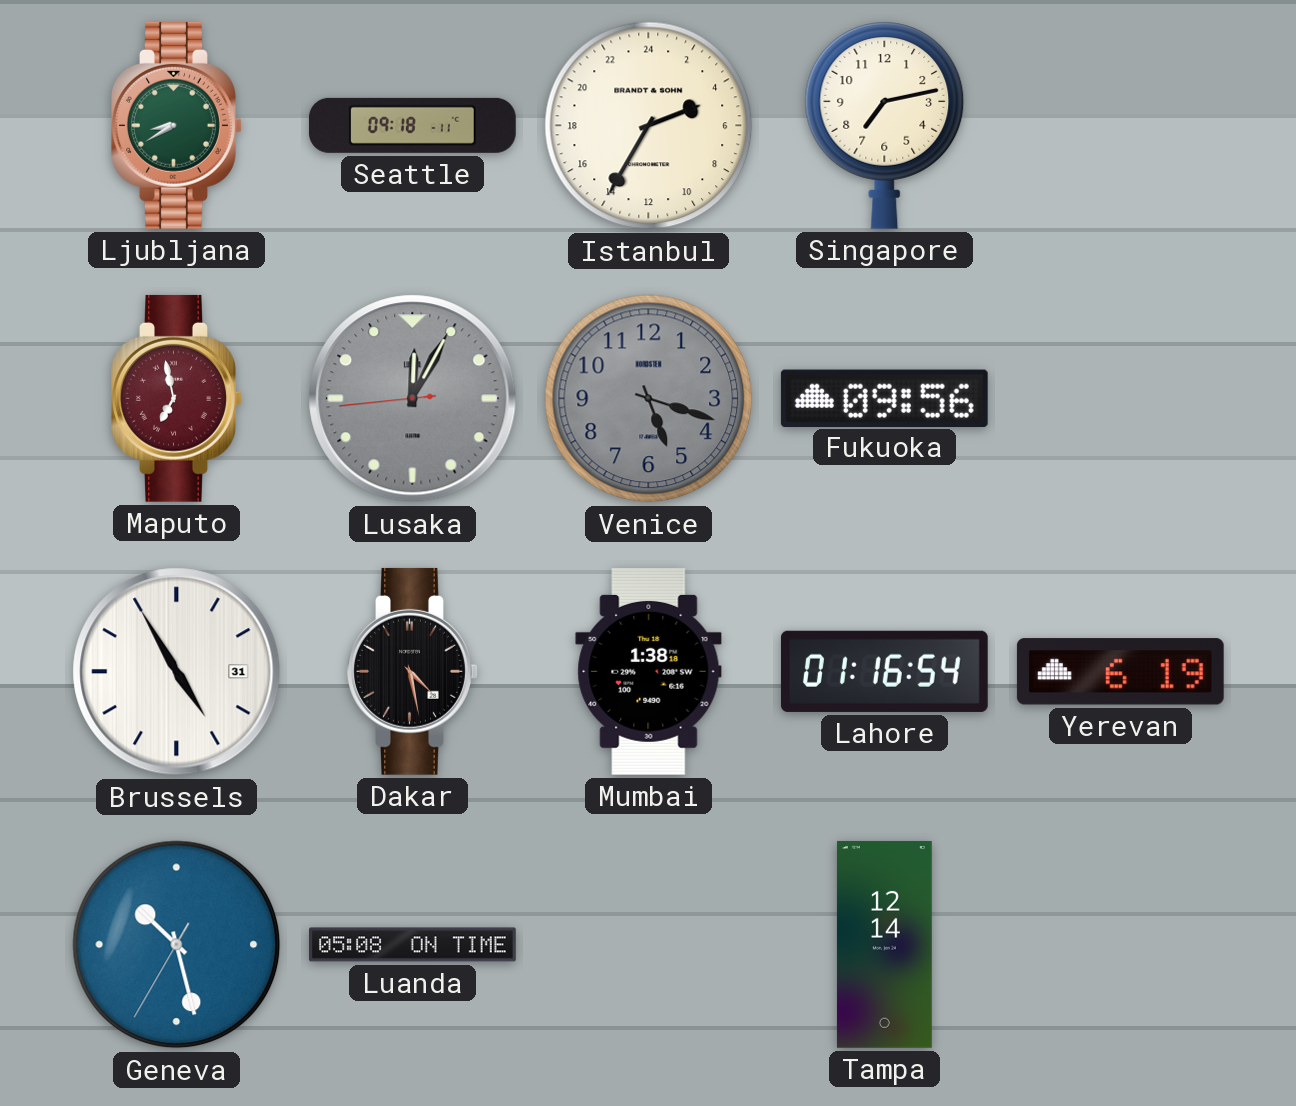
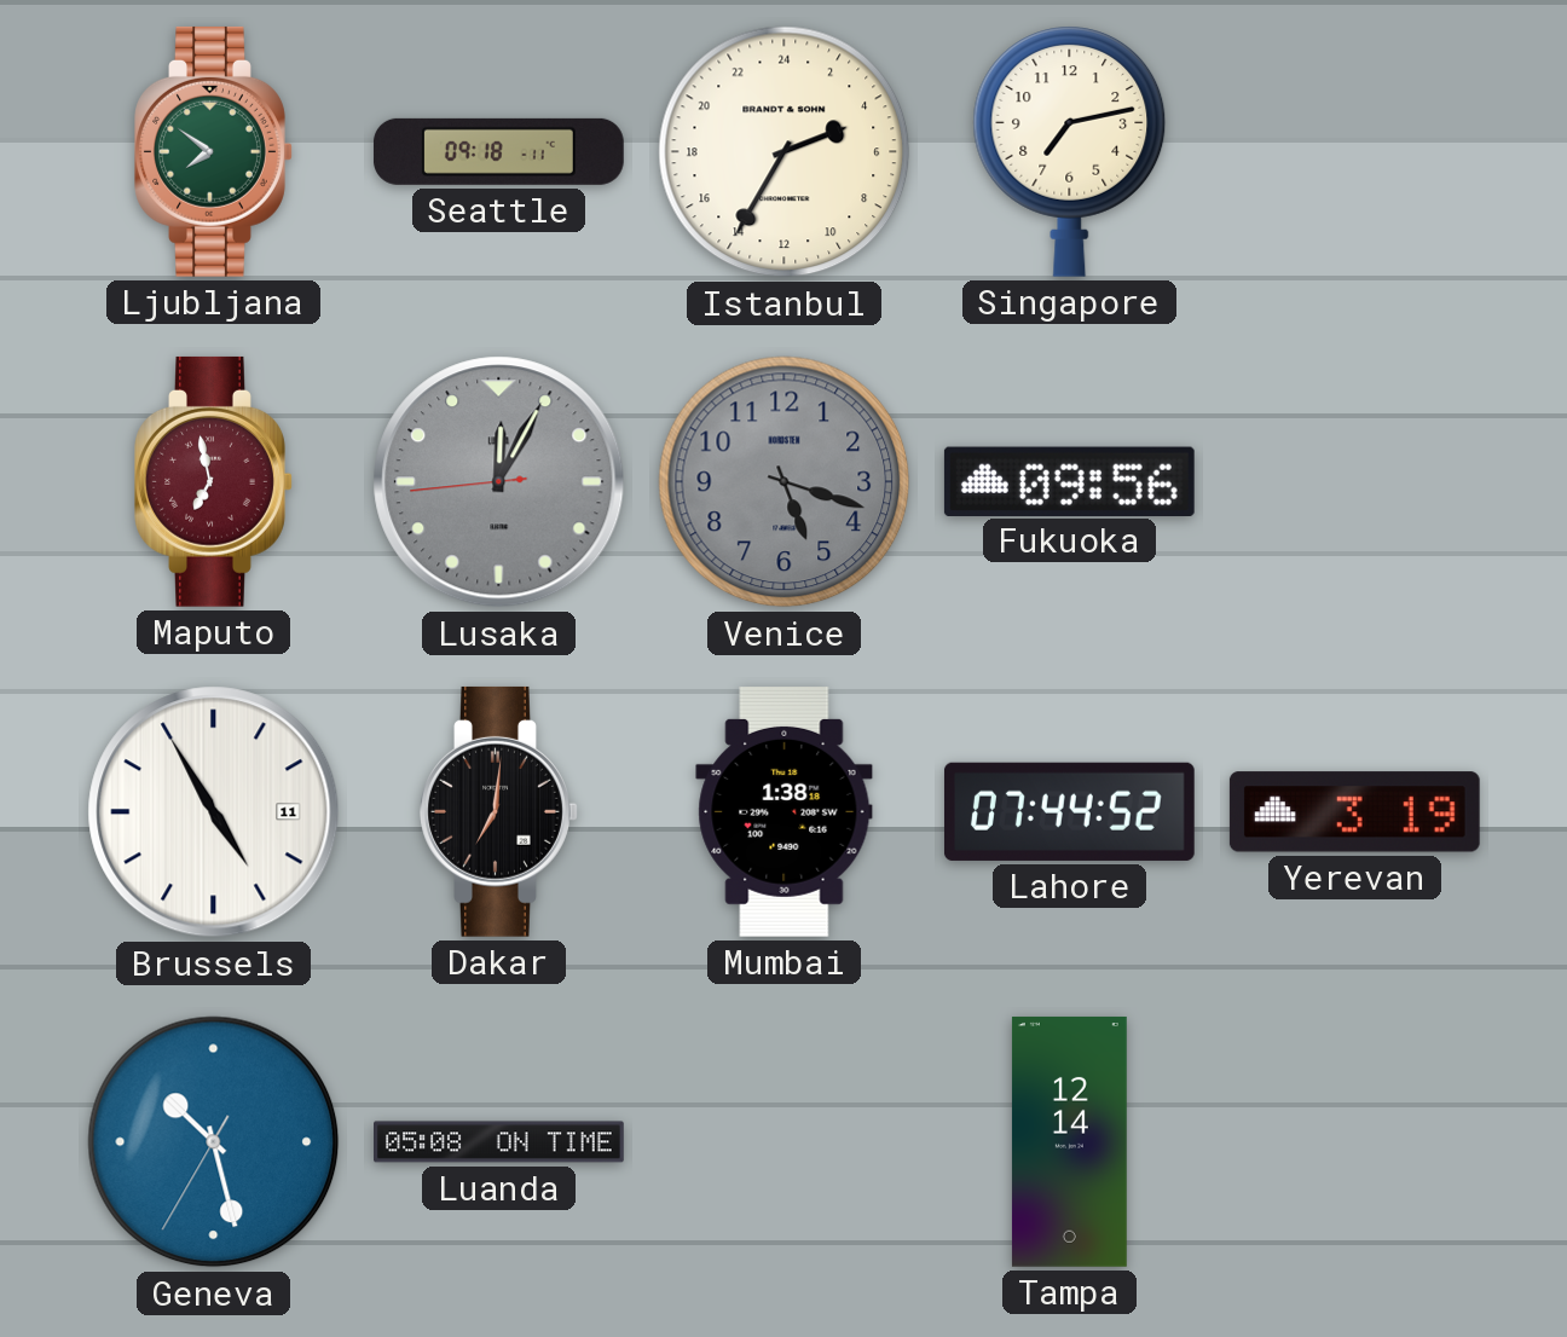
Ljubljana: 8:40 -> 7:51
Brussels date: 31 -> 11
Dakar: 4:28 -> 7:01
Lahore: 01:16 -> 07:44
Yerevan: 6:19 -> 3:19
